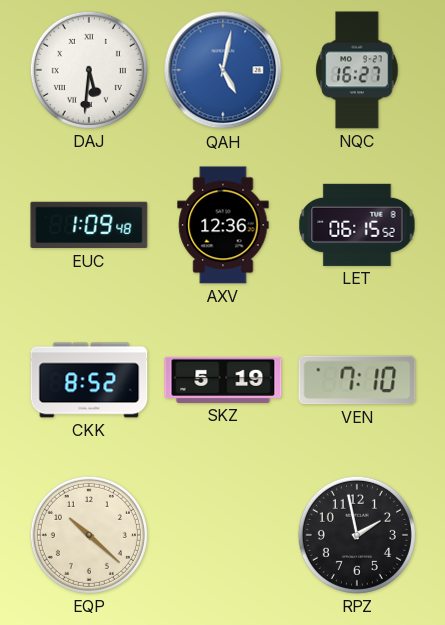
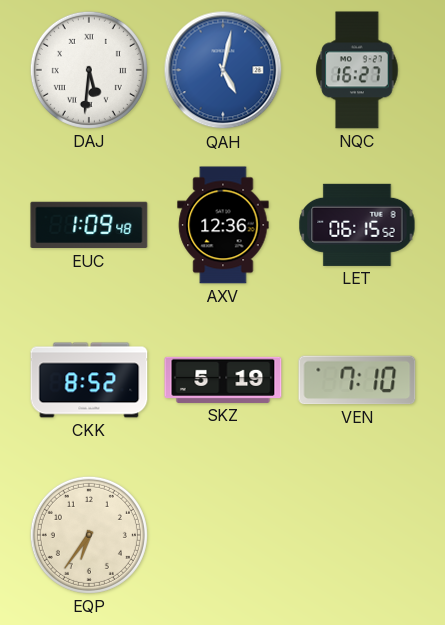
EQP: 10:22 -> 6:36
RPZ: 1:58 -> none
